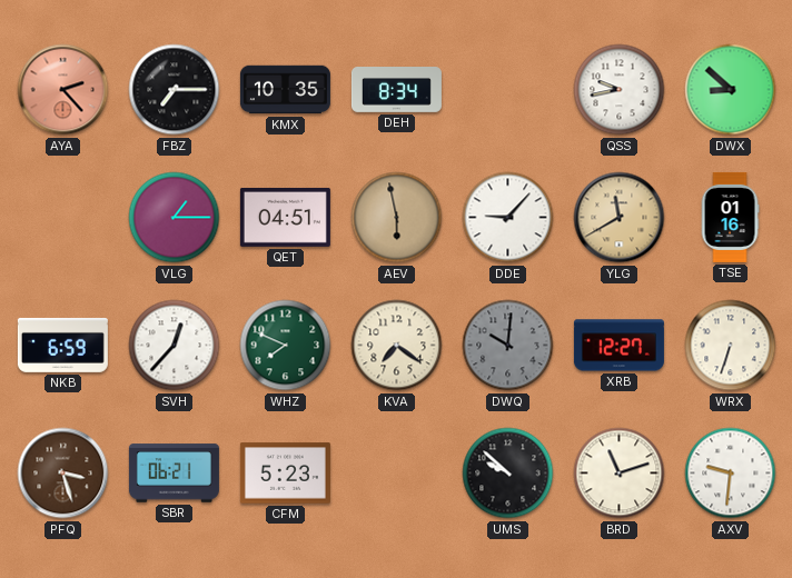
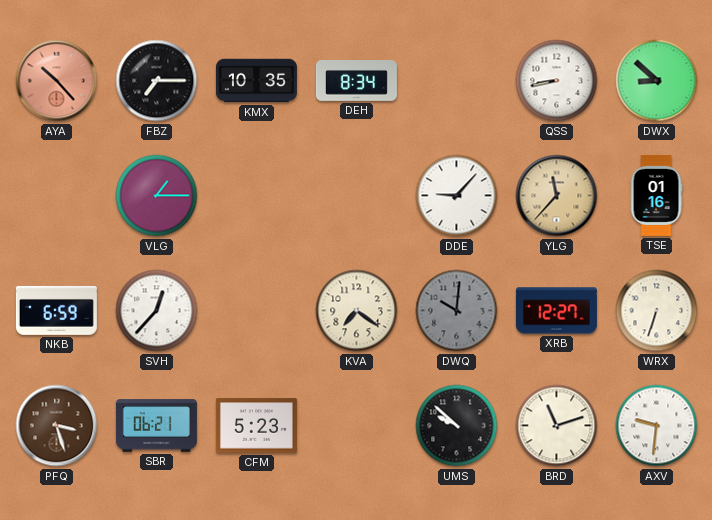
AYA: 2:23 -> 10:23
QSS: 9:43 -> 8:43
QET: 04:51 -> none
AEV: 5:58 -> none
YLG: 11:40 -> 11:37
WHZ: 7:49 -> none
